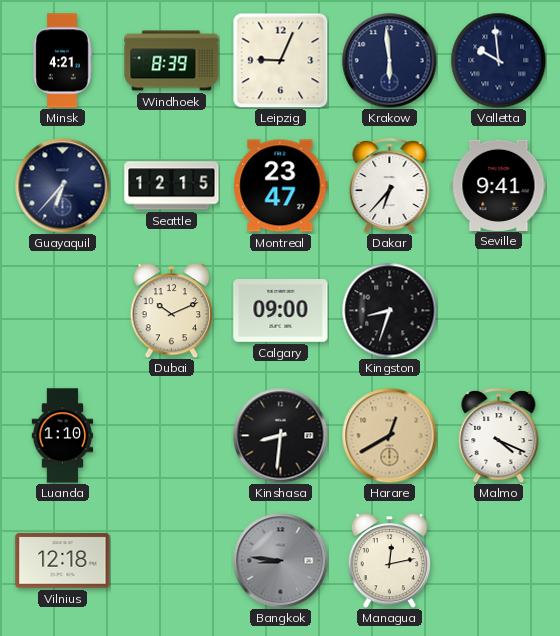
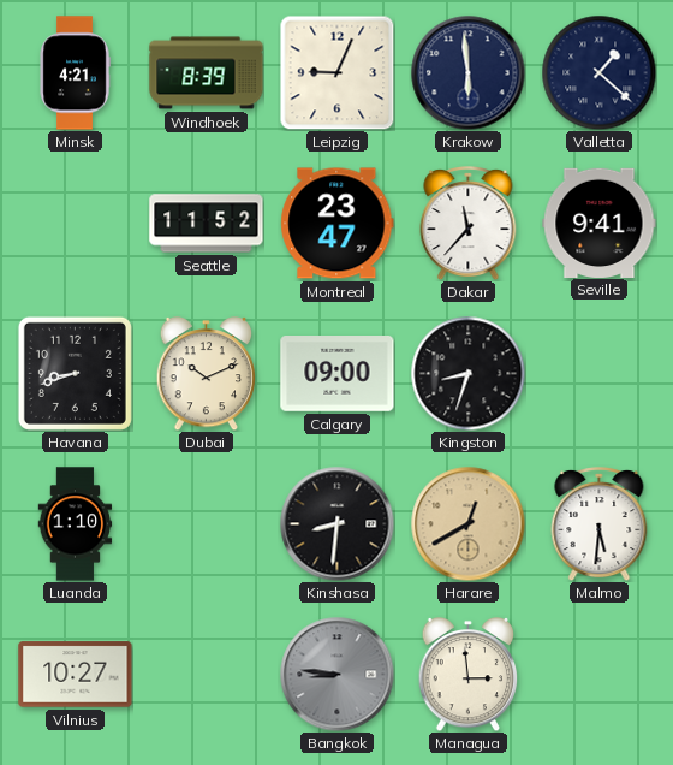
Valletta: 9:59 -> 1:22
Guayaquil: 6:37 -> none
Seattle: 12:15 -> 11:52
Dakar: 6:37 -> 11:37
Havana: none -> 8:42
Malmo: 4:19 -> 5:31
Vilnius: 12:18 -> 10:27
Managua: 12:13 -> 2:59
